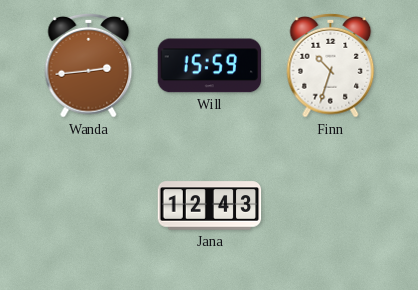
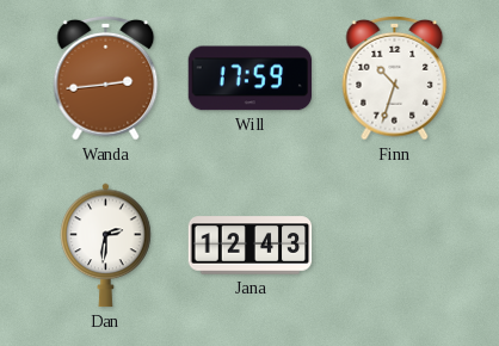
Will: 15:59 -> 17:59
Dan: none -> 2:31
